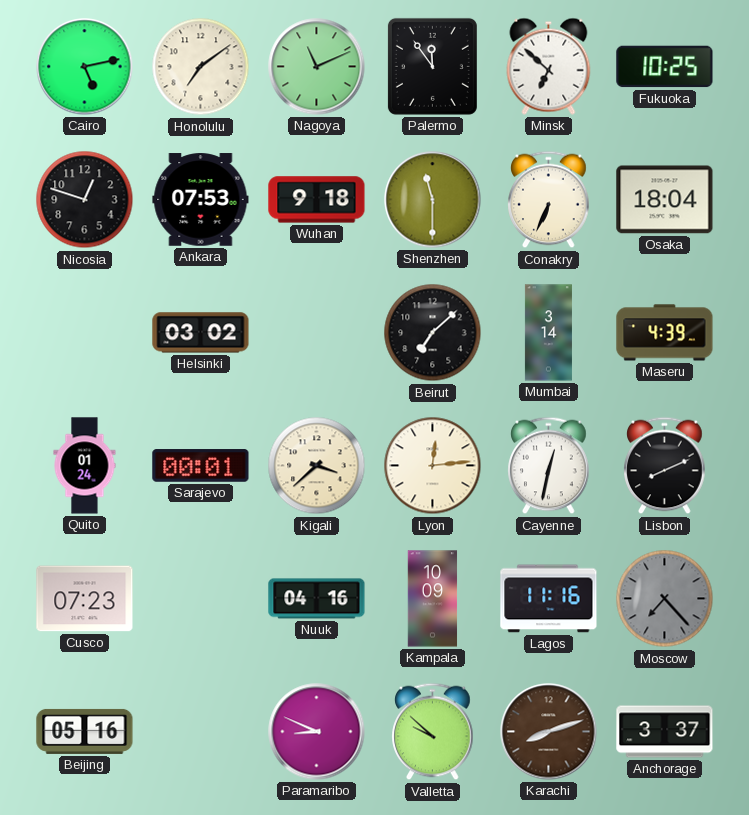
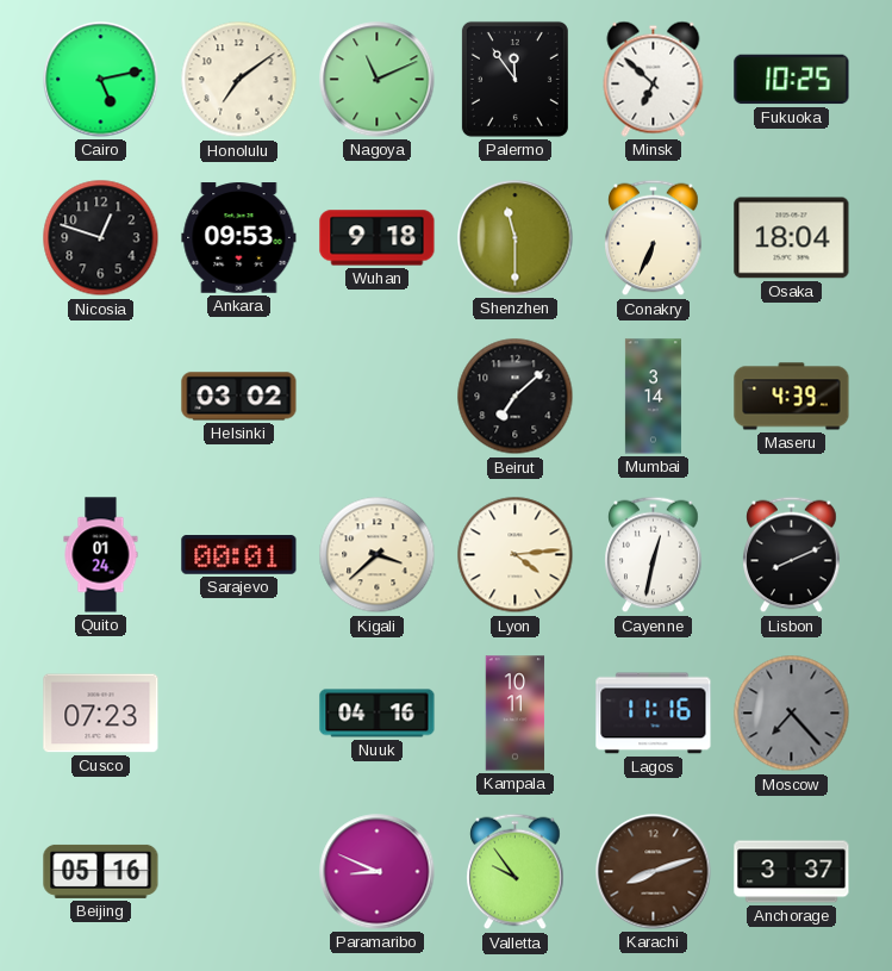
Ankara: 07:53 -> 09:53
Lyon: 12:14 -> 4:14
Kampala: 10:09 -> 10:11
Valletta: 9:52 -> 9:54
